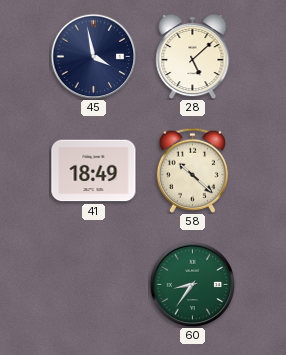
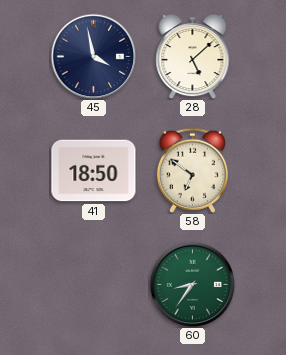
41: 18:49 -> 18:50
58: 10:22 -> 6:51
